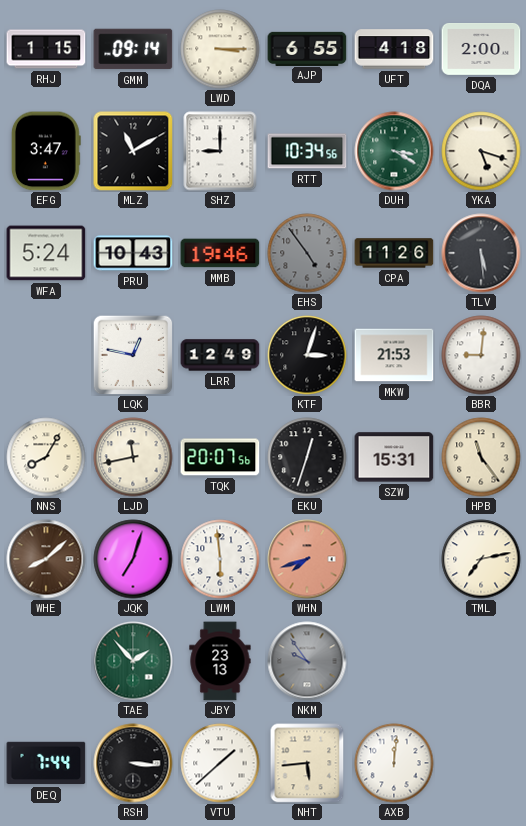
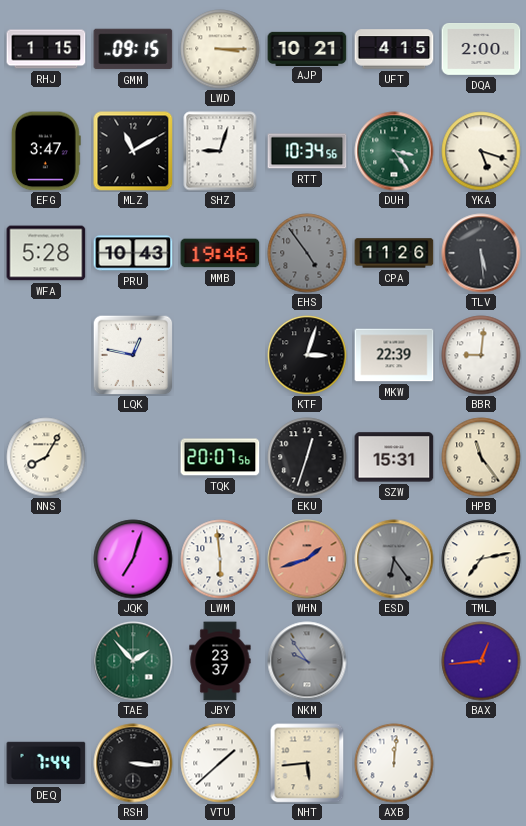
GMM: 09:14 -> 09:15
AJP: 6:55 -> 10:21
UFT: 4:18 -> 4:15
SHZ: 9:00 -> 9:03
DUH: 3:20 -> 3:24
WFA: 5:24 -> 5:28
LRR: 12:49 -> none
MKW: 21:53 -> 22:39
LJD: 11:43 -> none
WHE: 8:08 -> none
WHN: 7:42 -> 1:42
ESD: none -> 6:24
JBY: 23:13 -> 23:37
BAX: none -> 12:44
